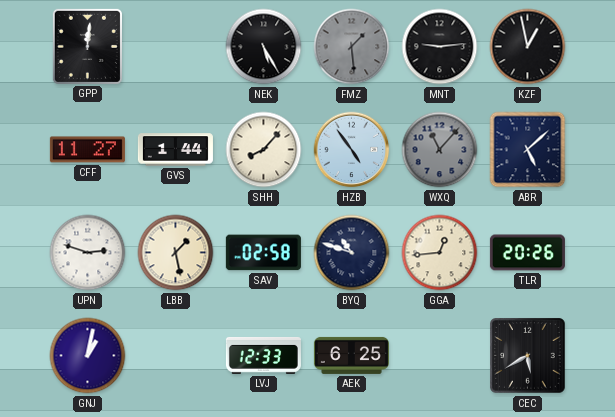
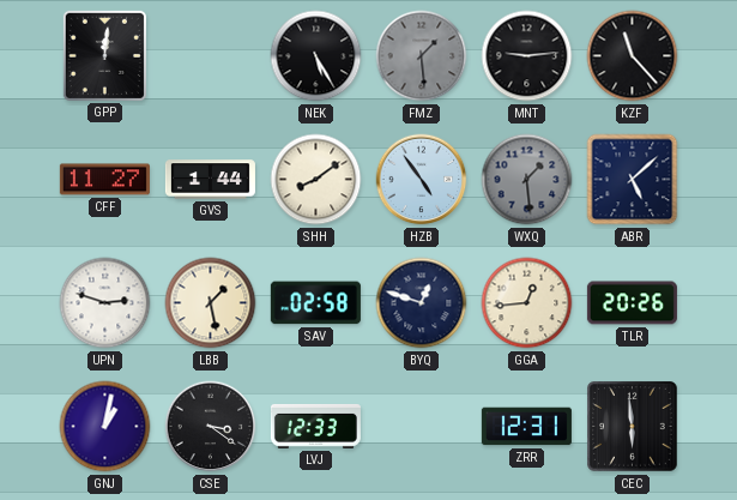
KZF: 12:58 -> 11:23
SHH: 8:07 -> 8:09
WXQ: 11:07 -> 1:29
BYQ: 10:48 -> 12:48
CSE: none -> 3:21
AEK: 6:25 -> none
ZRR: none -> 12:31
CEC: 5:40 -> 5:59
